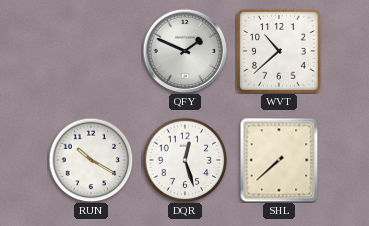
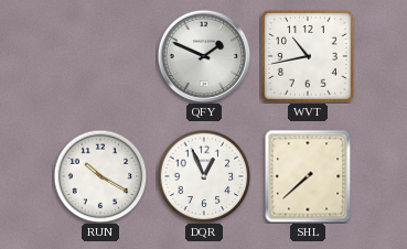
WVT: 10:38 -> 10:43
DQR: 12:27 -> 12:56
